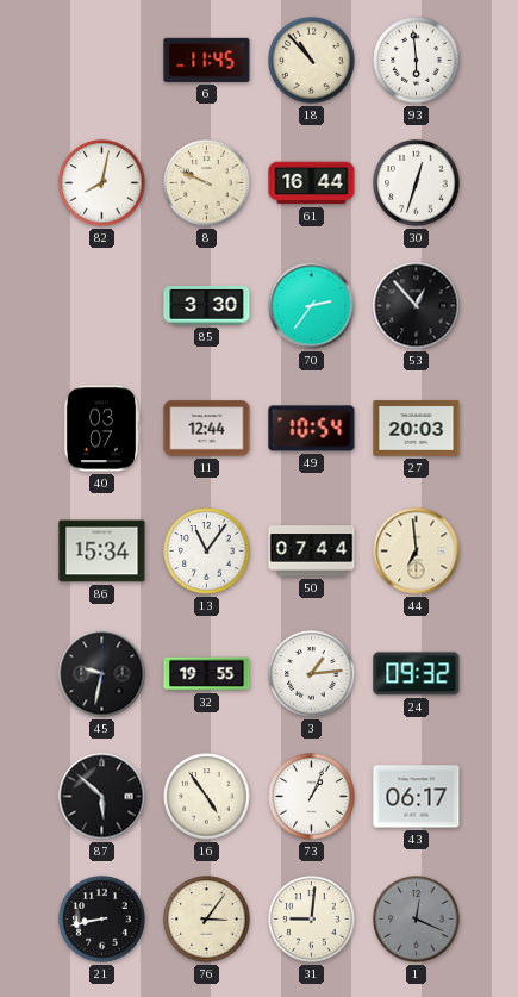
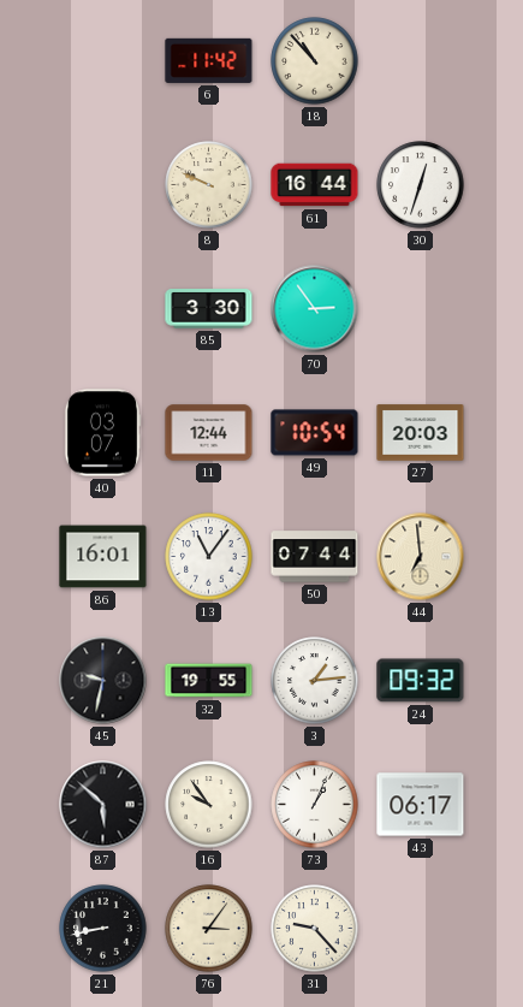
6: 11:45 -> 11:42
93: 5:59 -> none
82: 8:02 -> none
70: 2:36 -> 2:54
53: 12:53 -> none
86: 15:34 -> 16:01
16: 4:54 -> 9:54
31: 9:01 -> 9:23
1: 12:19 -> none
